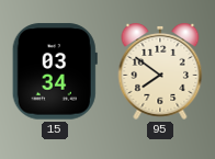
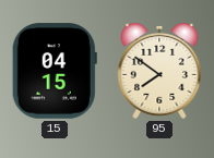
15: 03:34 -> 04:15
